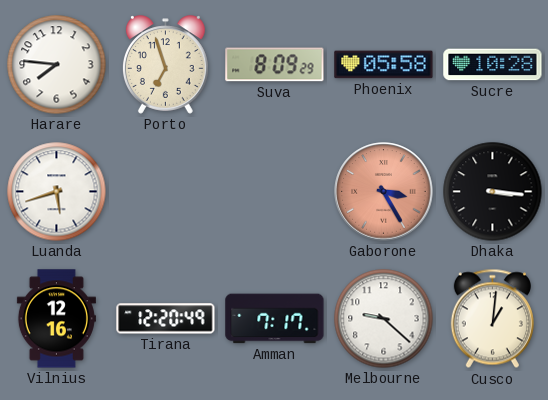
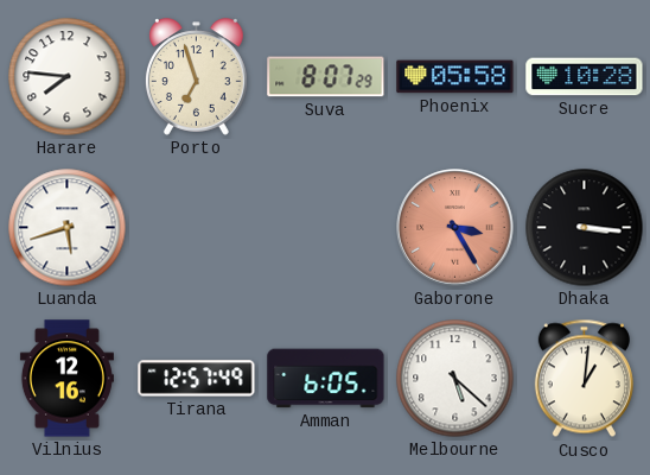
Suva: 8:09 -> 8:07
Tirana: 12:20 -> 12:57
Amman: 7:17 -> 6:05
Melbourne: 9:22 -> 5:22
